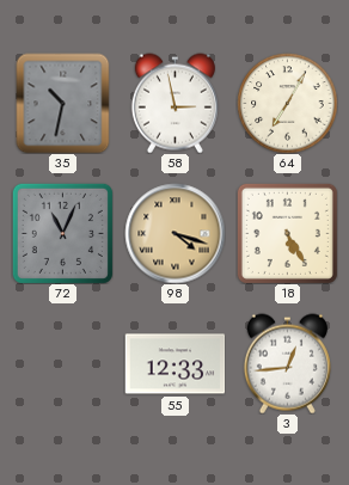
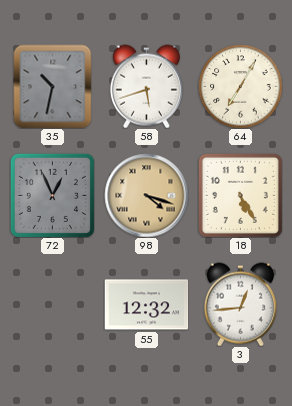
58: 2:58 -> 5:42
72: 11:04 -> 12:56
55: 12:33 -> 12:32
